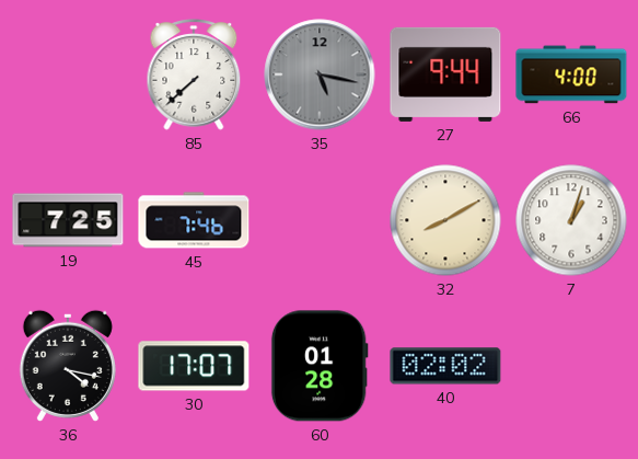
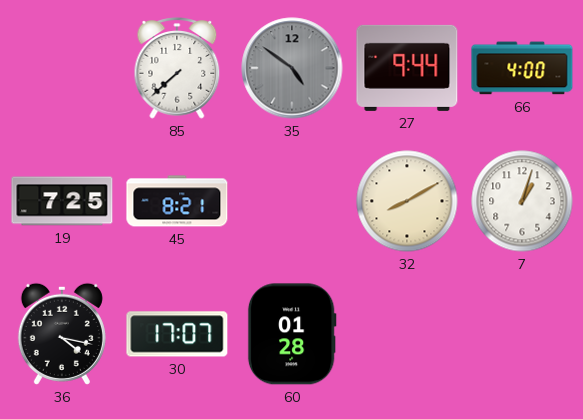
35: 5:17 -> 4:51
45: 7:46 -> 8:21
40: 02:02 -> none
